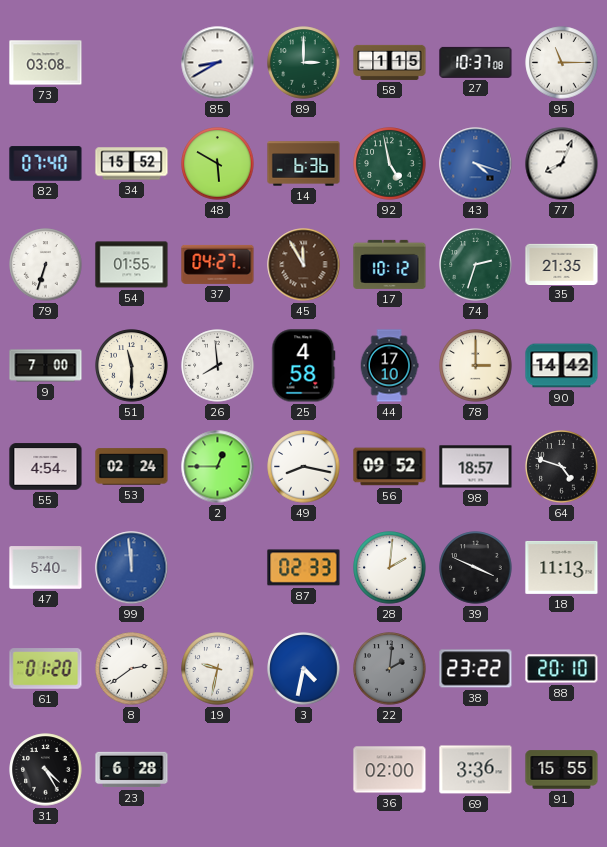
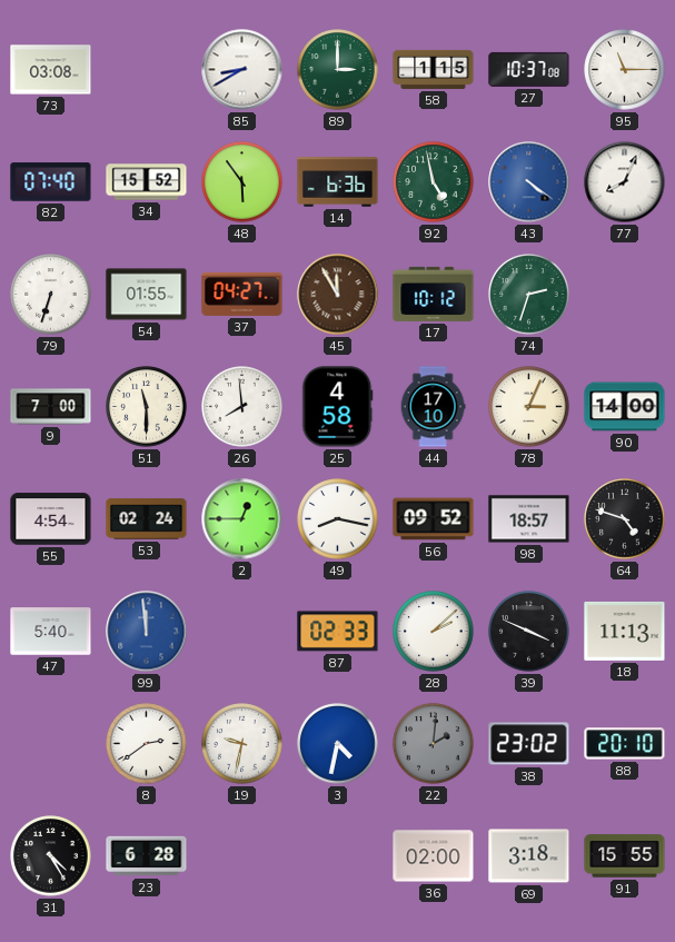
48: 5:50 -> 5:54
43: 4:18 -> 4:21
35: 21:35 -> none
78: 3:00 -> 3:04
90: 14:42 -> 14:00
28: 2:01 -> 2:08
61: 01:20 -> none
38: 23:22 -> 23:02
69: 3:36 -> 3:18
